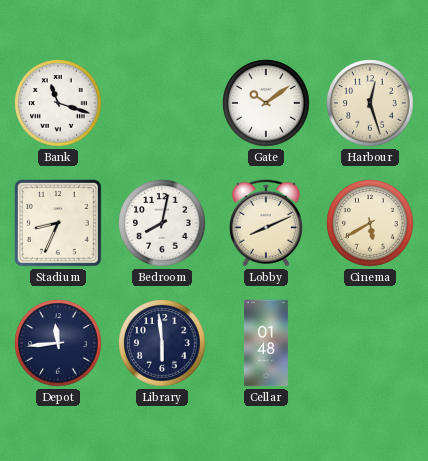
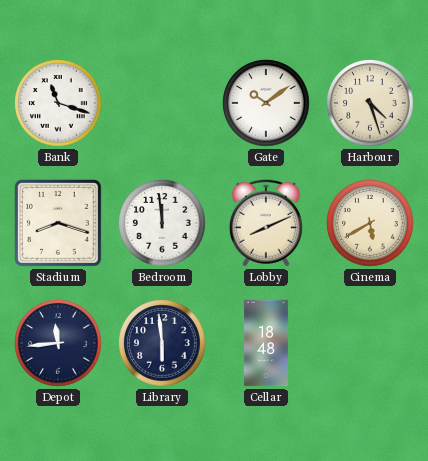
Harbour: 12:27 -> 4:27
Stadium: 8:34 -> 8:18
Bedroom: 8:02 -> 11:59
Cellar: 01:48 -> 18:48
